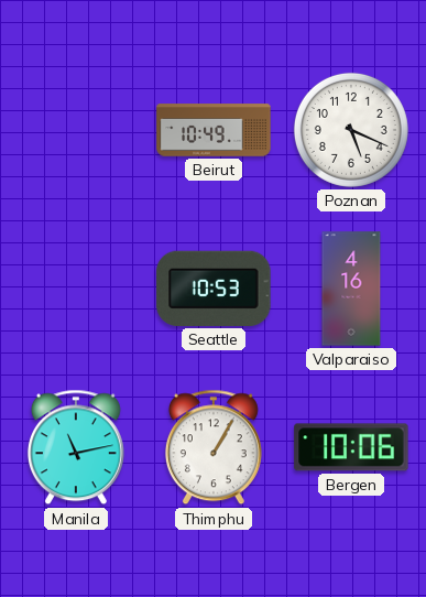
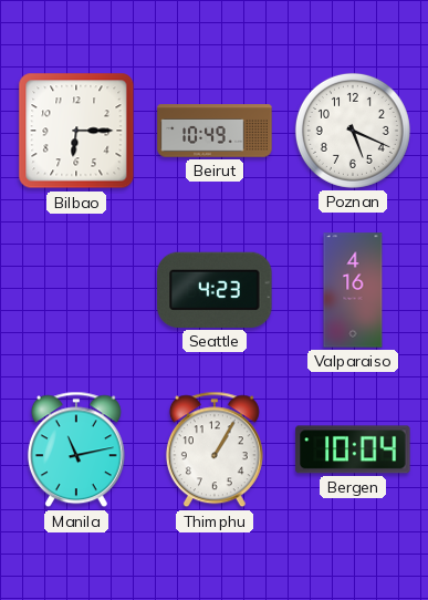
Bilbao: none -> 6:15
Seattle: 10:53 -> 4:23
Bergen: 10:06 -> 10:04
